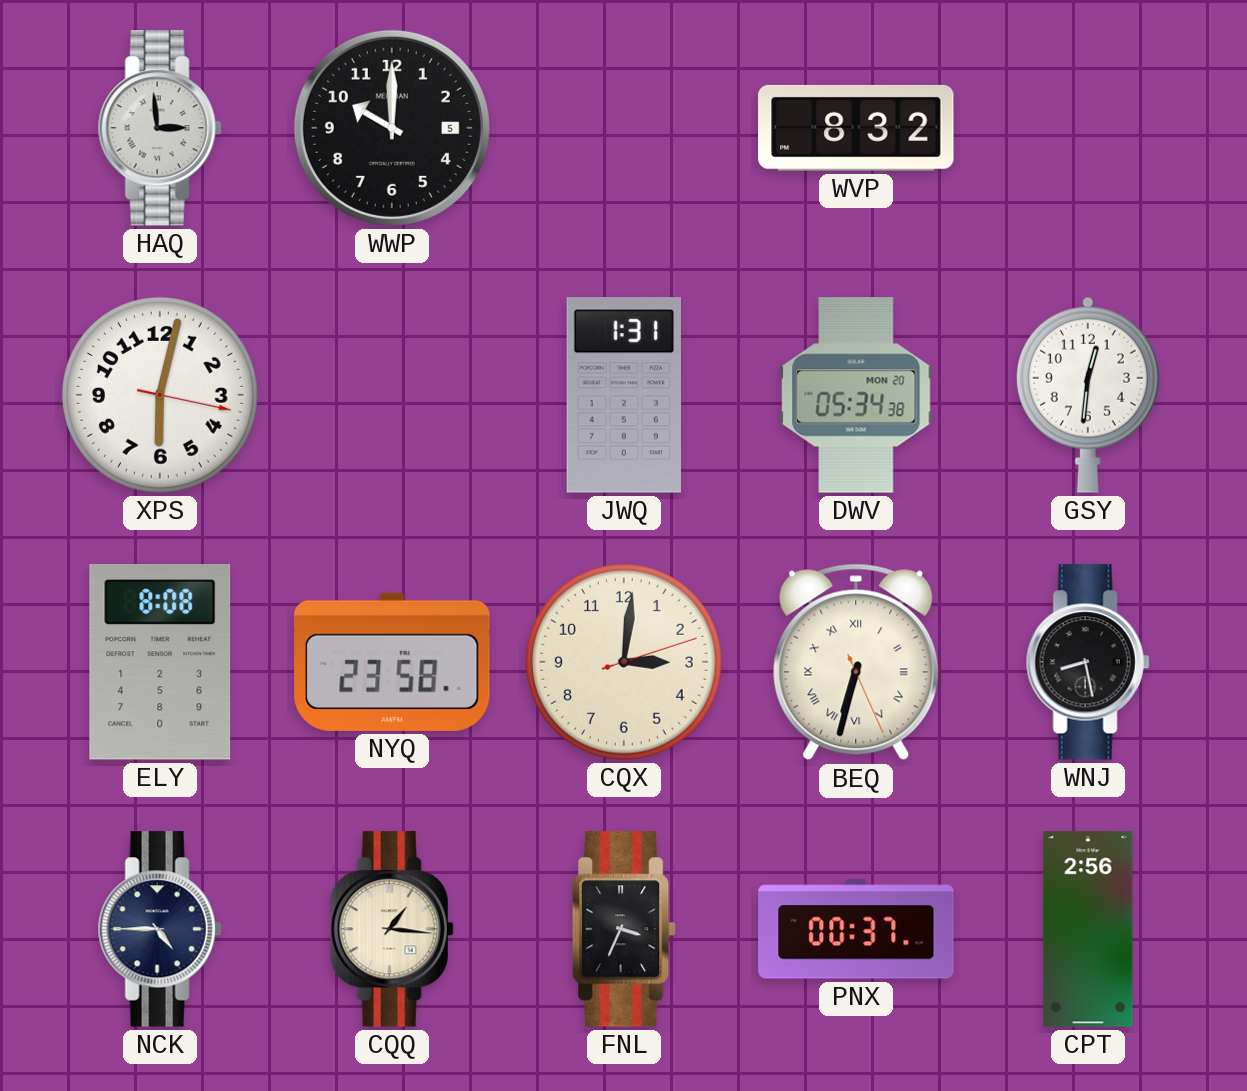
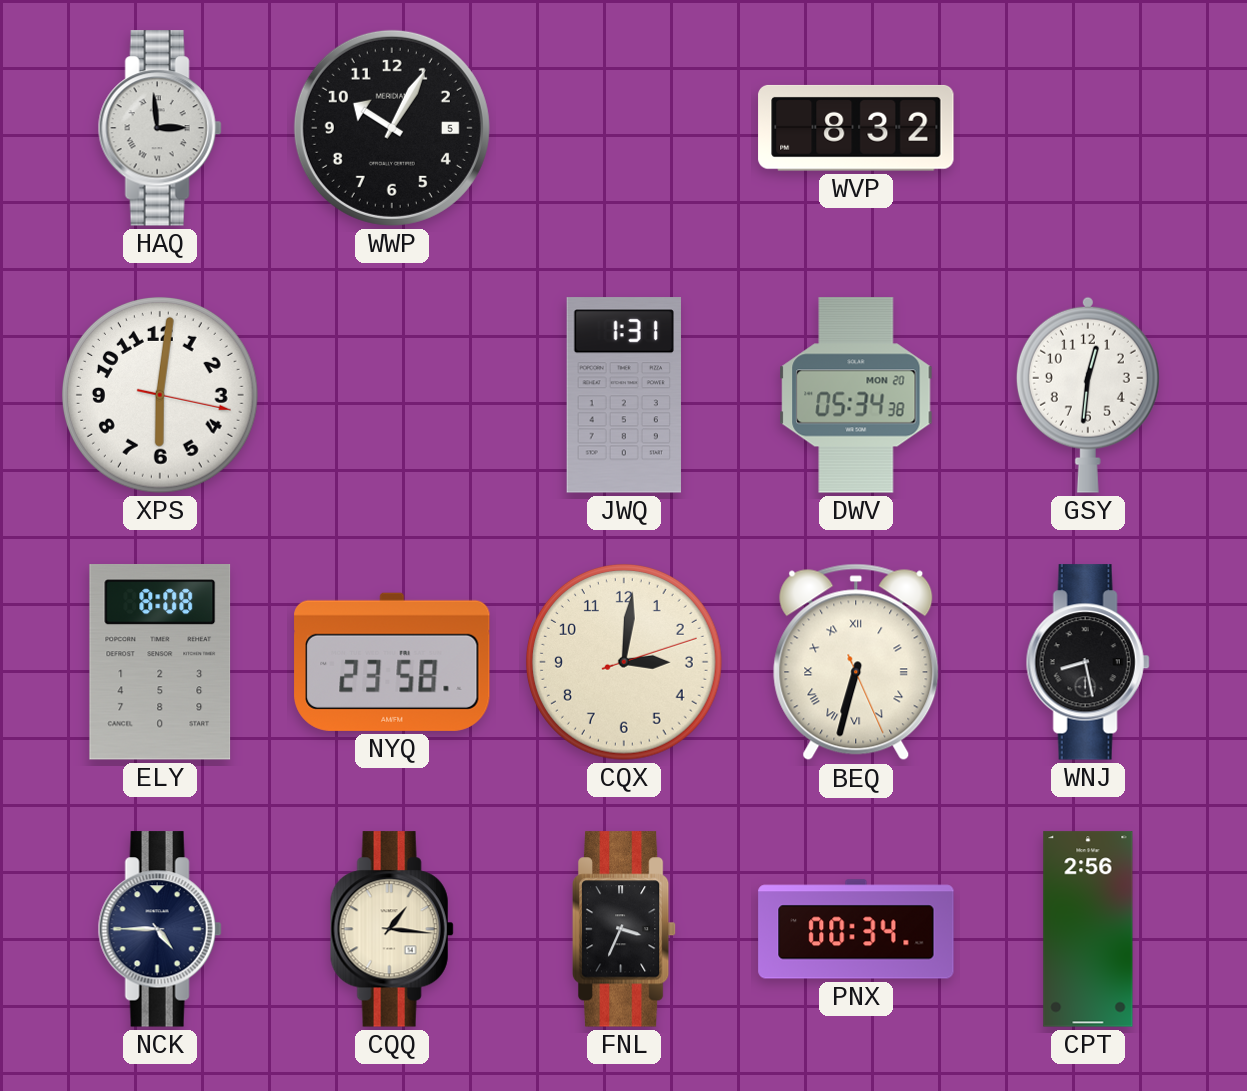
WWP: 10:00 -> 10:05
XPS: 6:02 -> 6:01
PNX: 00:37 -> 00:34
